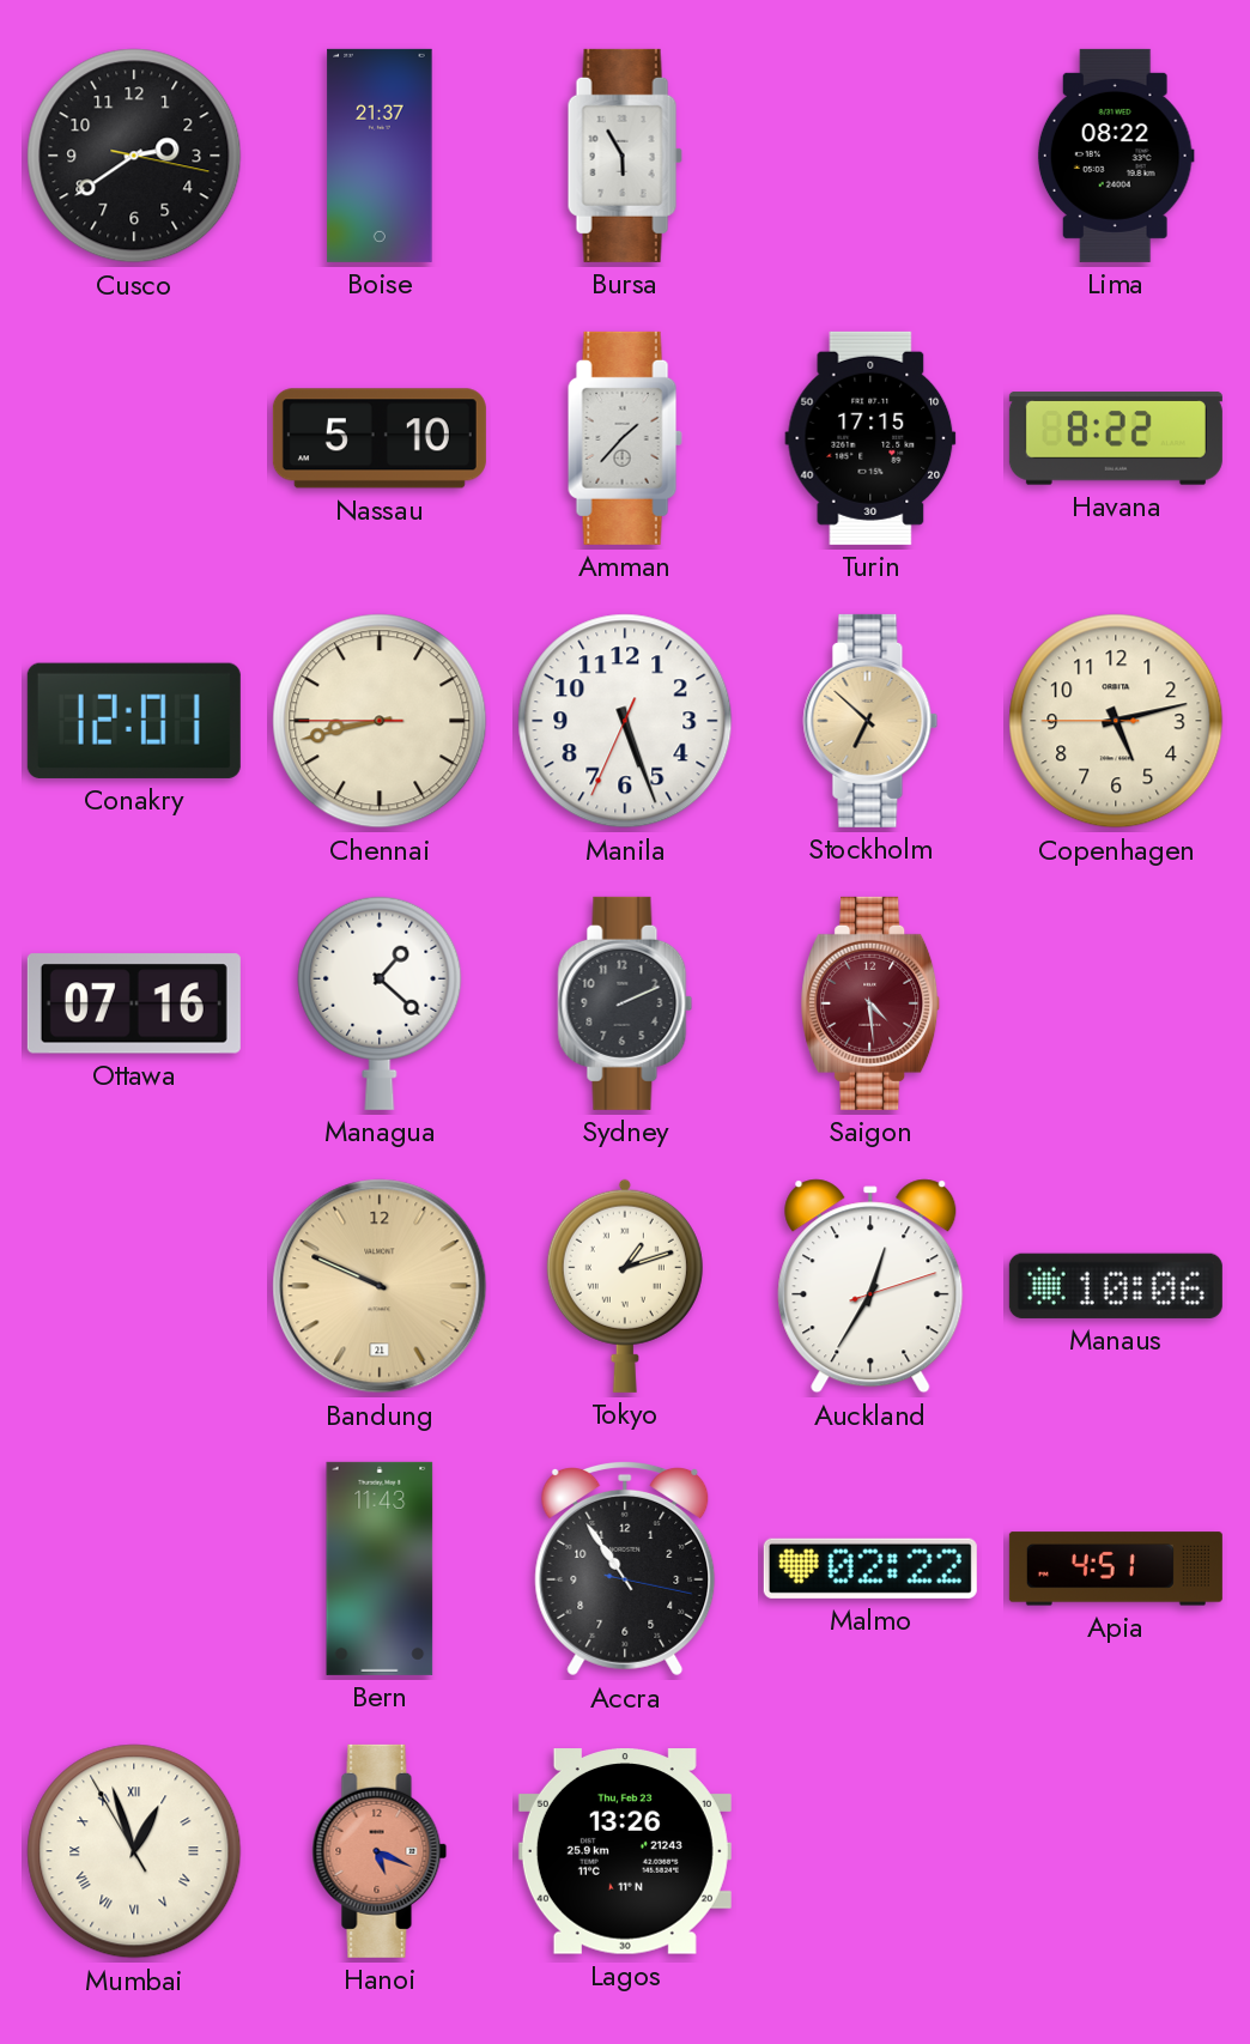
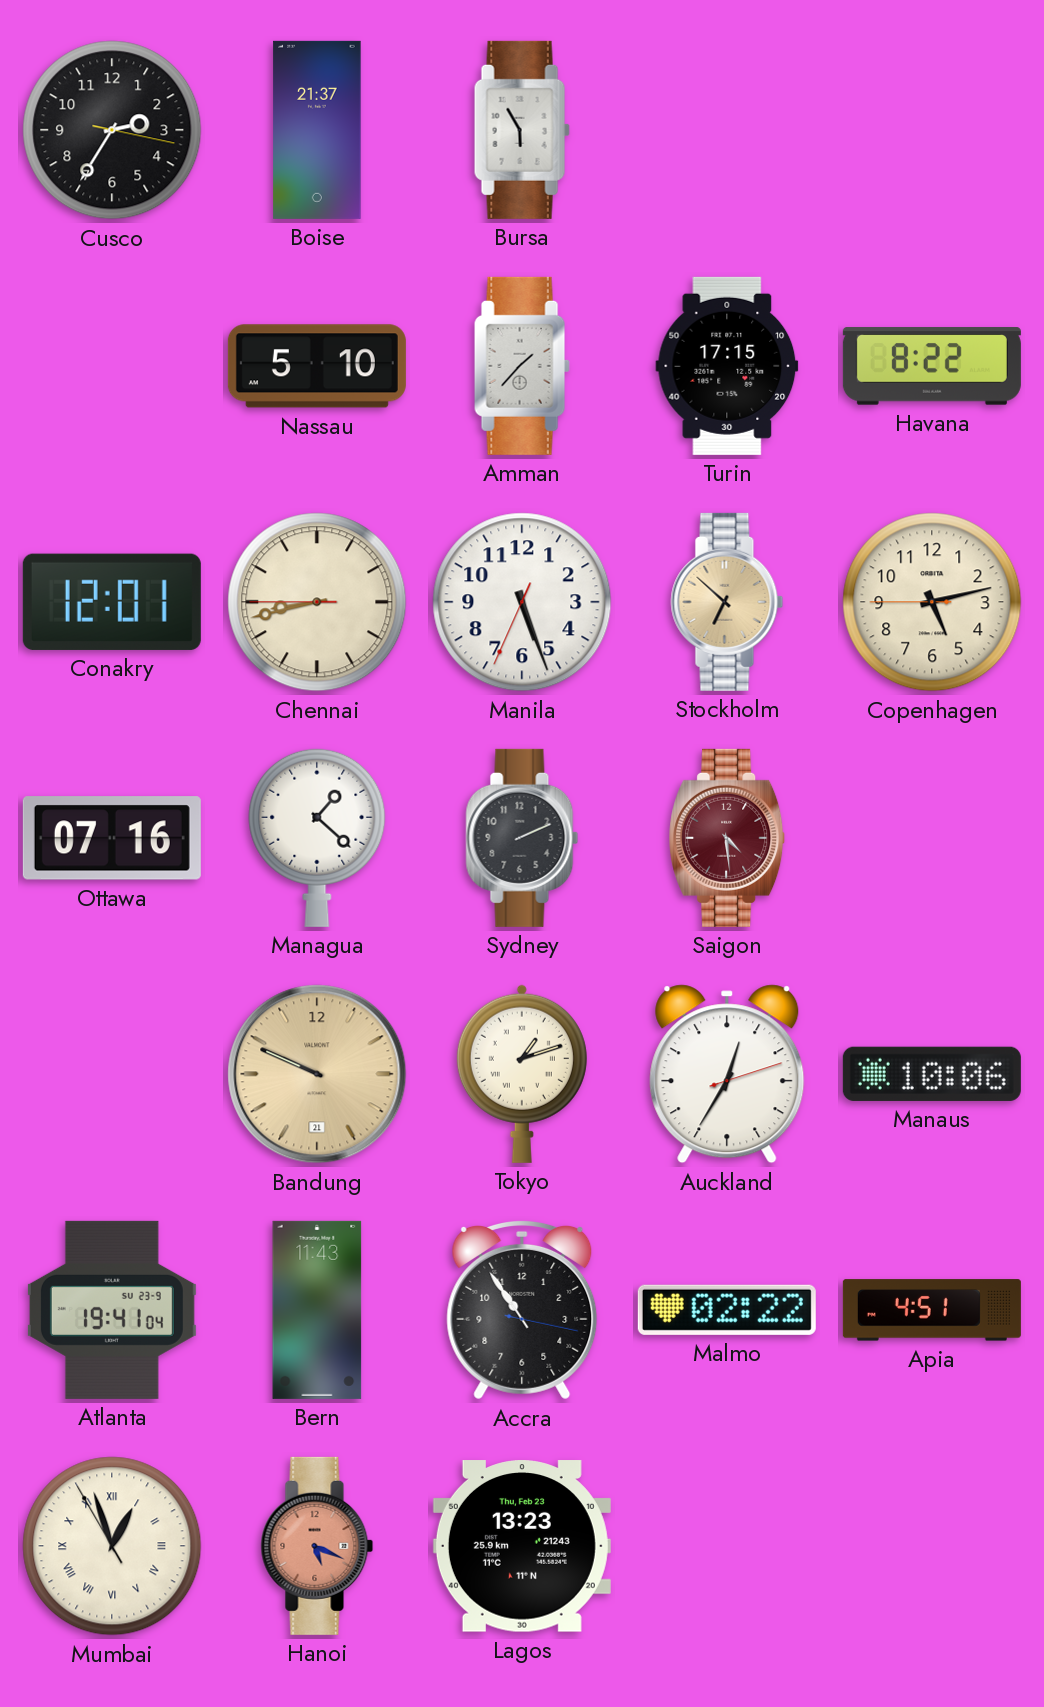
Cusco: 2:39 -> 2:35
Lima: 08:22 -> none
Atlanta: none -> 19:41
Lagos: 13:26 -> 13:23
